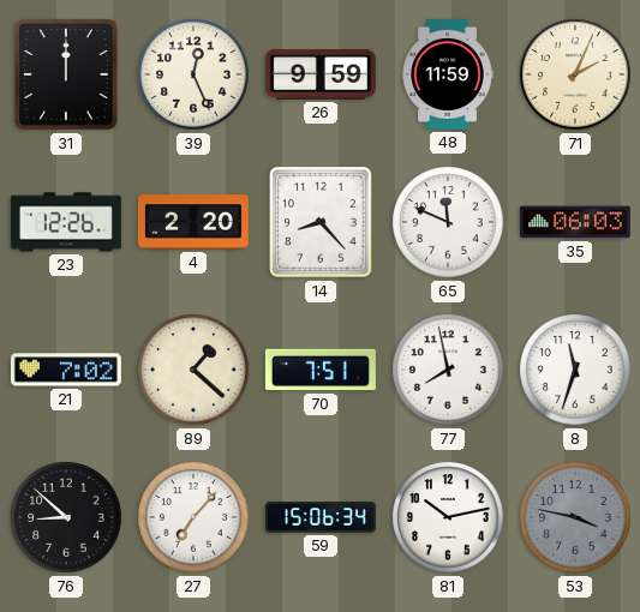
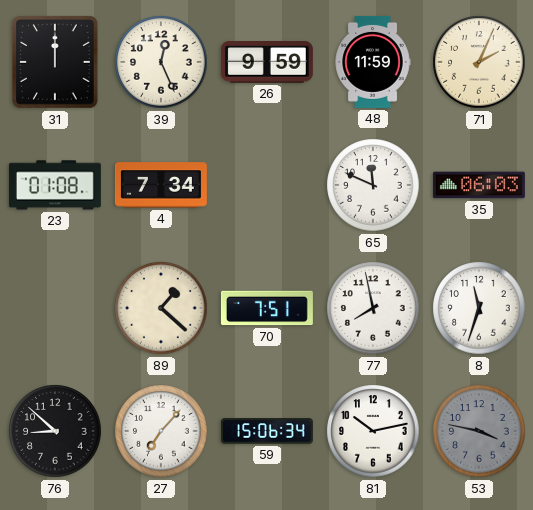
23: 12:26 -> 01:08
4: 2:20 -> 7:34
14: 8:23 -> none
21: 7:02 -> none
